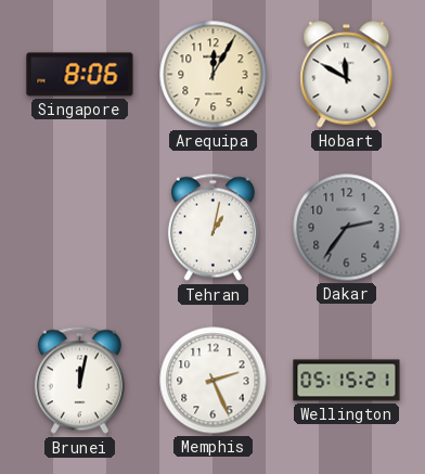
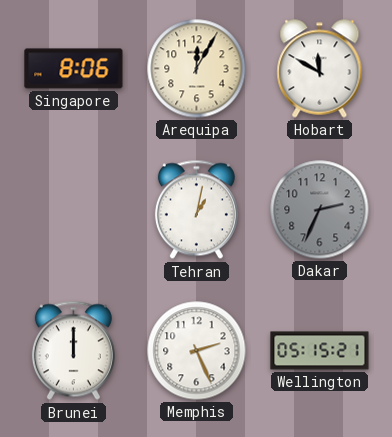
Dakar: 2:36 -> 2:34
Brunei: 12:02 -> 12:00
